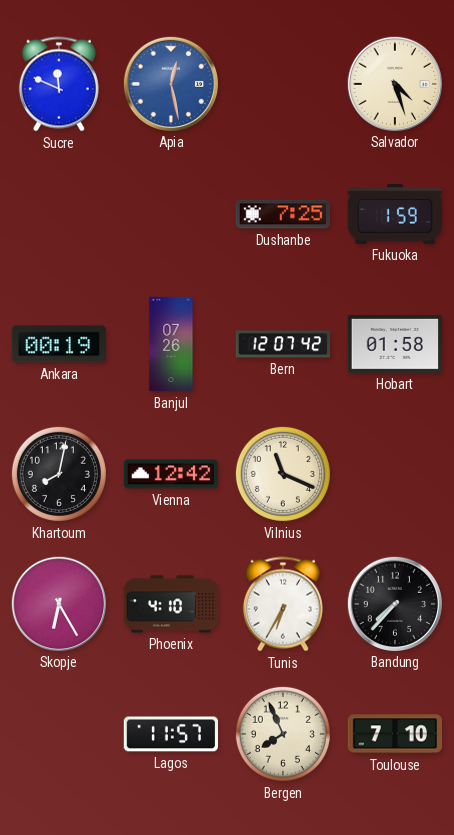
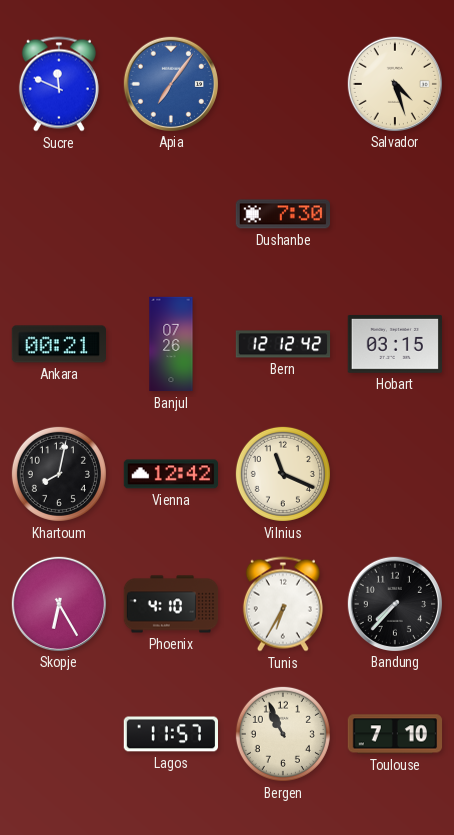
Apia: 12:28 -> 7:06
Dushanbe: 7:25 -> 7:30
Fukuoka: 1:59 -> none
Ankara: 00:19 -> 00:21
Bern: 12:07 -> 12:12
Hobart: 01:58 -> 03:15
Bergen: 7:56 -> 10:56
